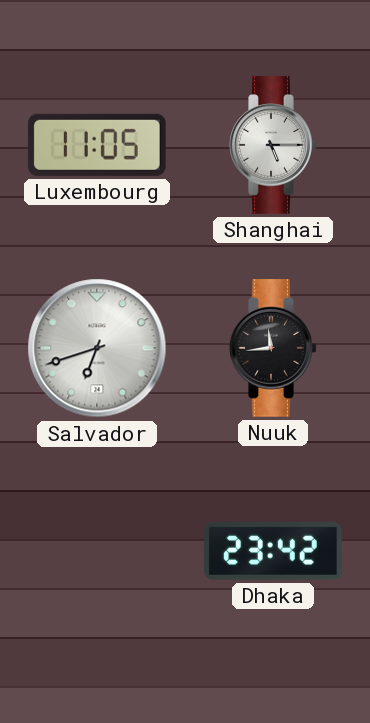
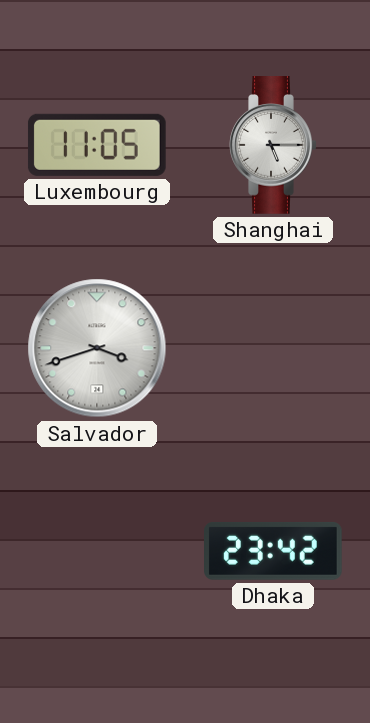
Salvador: 6:42 -> 3:42
Nuuk: 11:44 -> none
